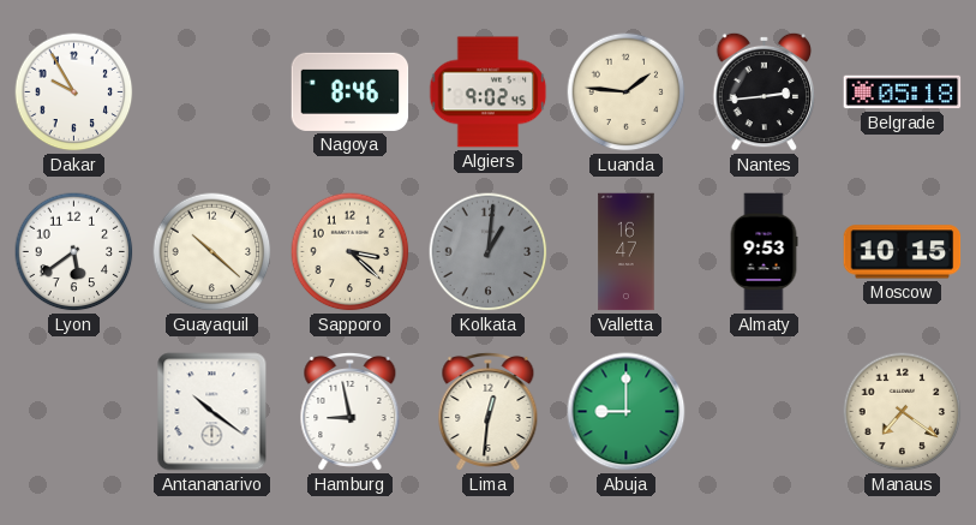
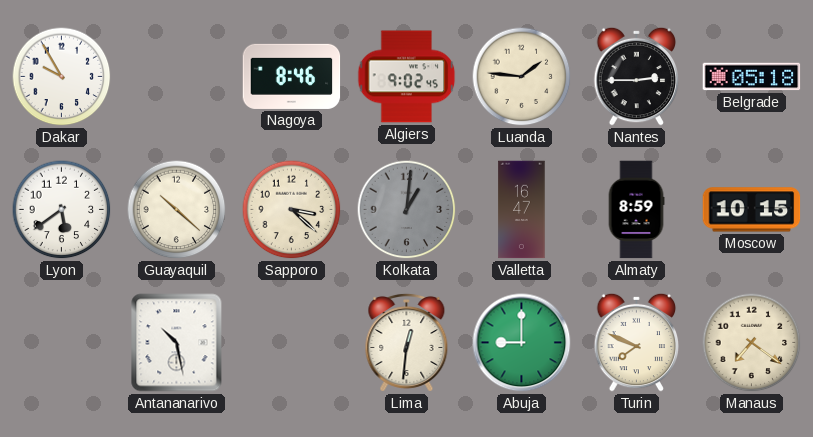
Nantes: 2:44 -> 2:45
Almaty: 9:53 -> 8:59
Antananarivo: 10:21 -> 10:28
Hamburg: 8:58 -> none
Turin: none -> 7:49
